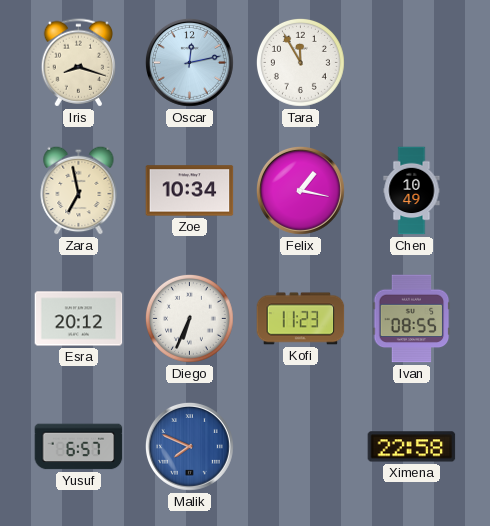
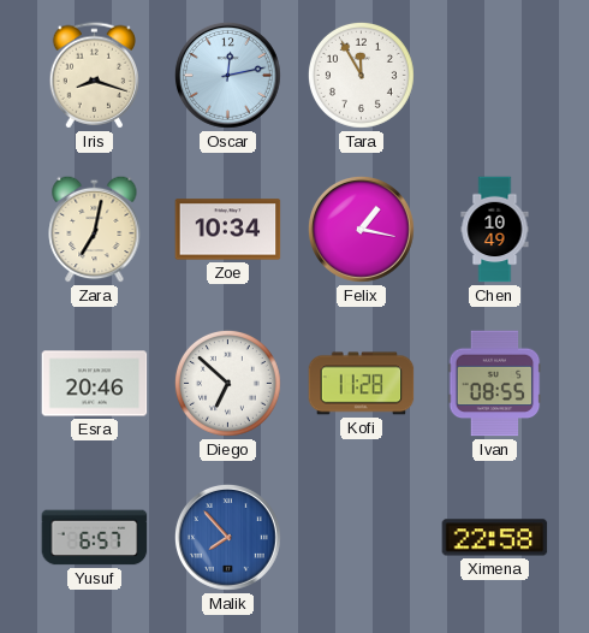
Zara: 6:58 -> 7:02
Esra: 20:12 -> 20:46
Diego: 6:34 -> 6:52
Kofi: 11:23 -> 11:28
Malik: 7:49 -> 7:53
